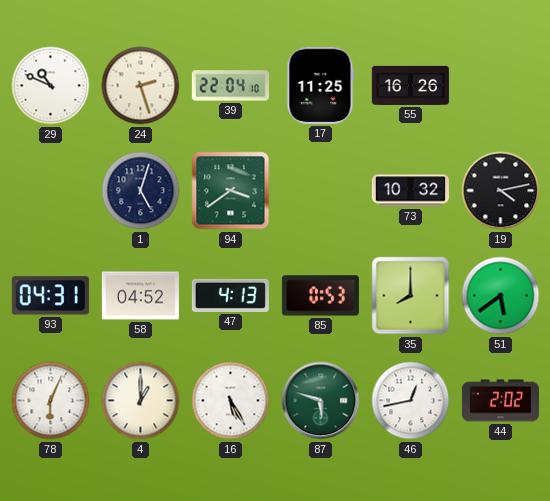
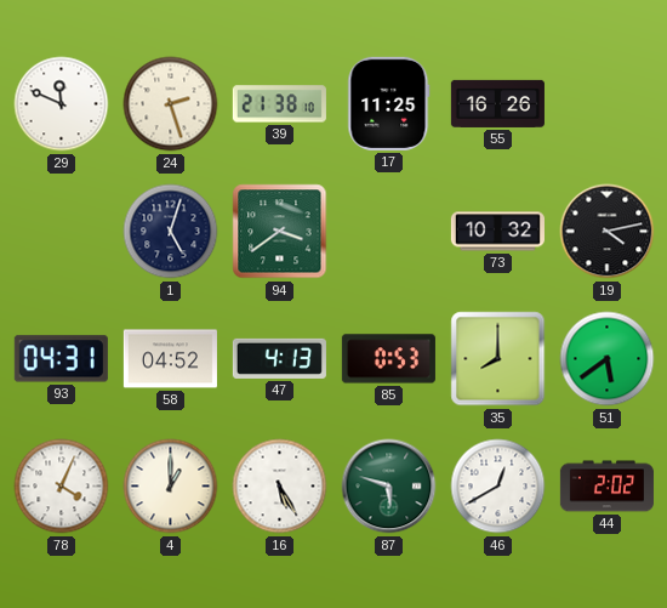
29: 10:49 -> 11:49
39: 22:04 -> 21:38
78: 6:04 -> 4:04
46: 12:43 -> 12:40
